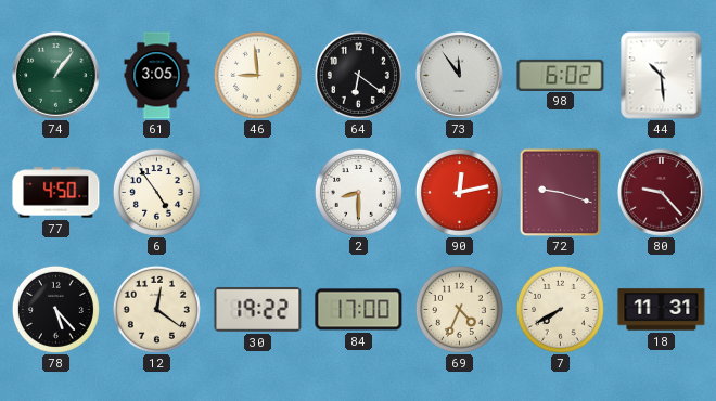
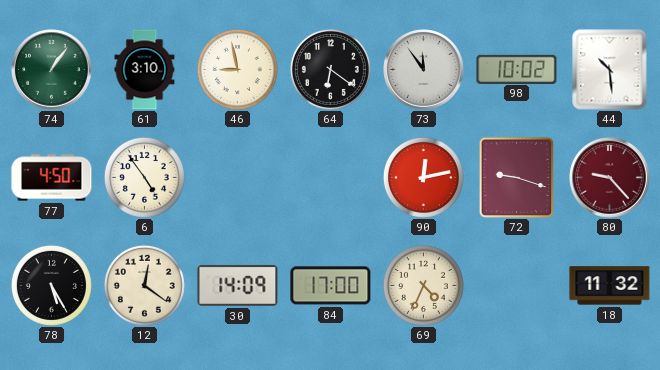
61: 3:05 -> 3:10
46: 8:59 -> 8:58
98: 6:02 -> 10:02
2: 8:30 -> none
78: 5:23 -> 5:25
30: 19:22 -> 14:09
7: 7:40 -> none
18: 11:31 -> 11:32
